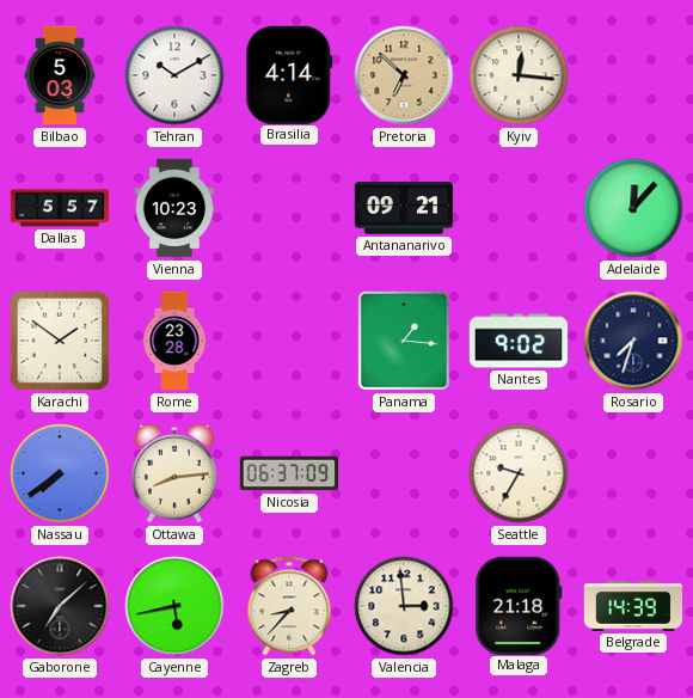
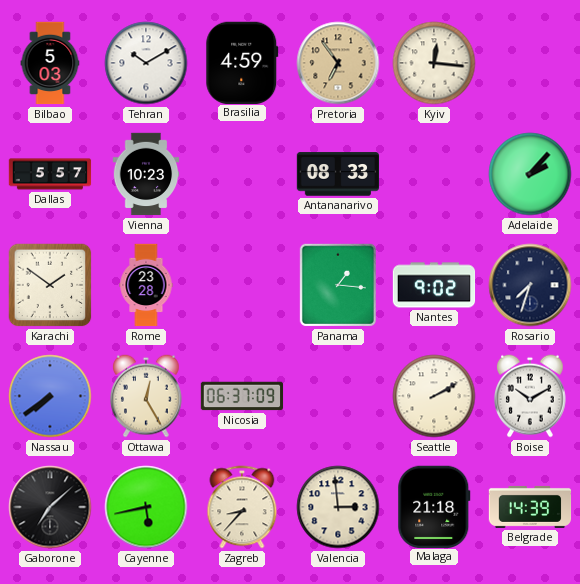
Brasilia: 4:14 -> 4:59
Pretoria: 6:52 -> 6:54
Antananarivo: 09:21 -> 08:33
Adelaide: 12:07 -> 2:07
Ottawa: 8:14 -> 12:25
Seattle: 9:35 -> 2:10
Boise: none -> 10:10
